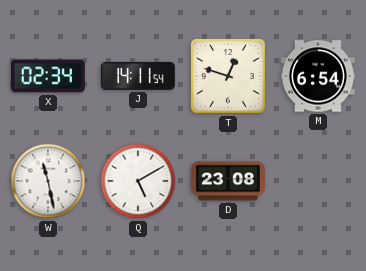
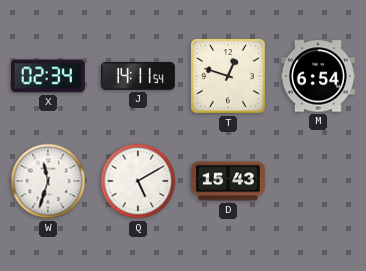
W: 11:28 -> 11:33
D: 23:08 -> 15:43
